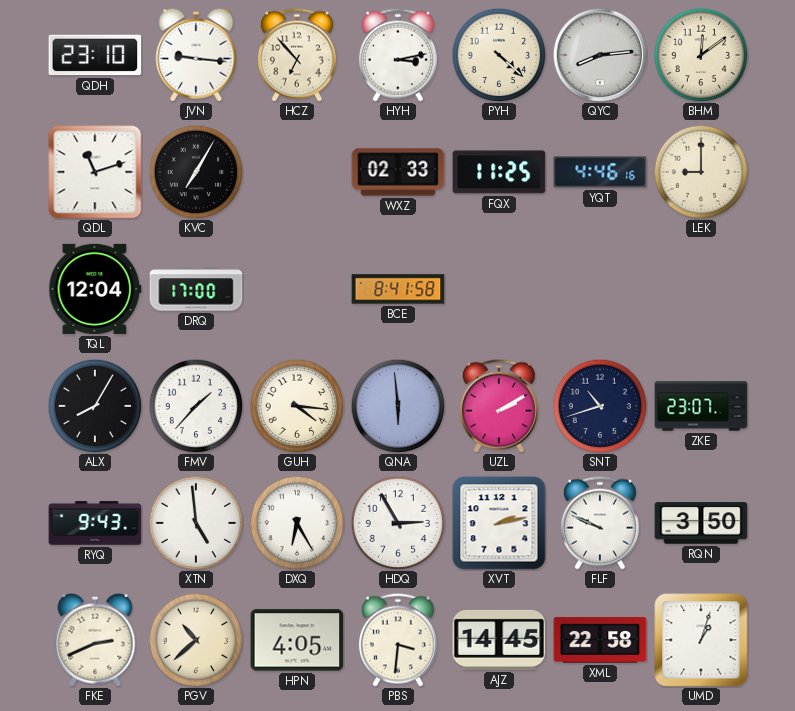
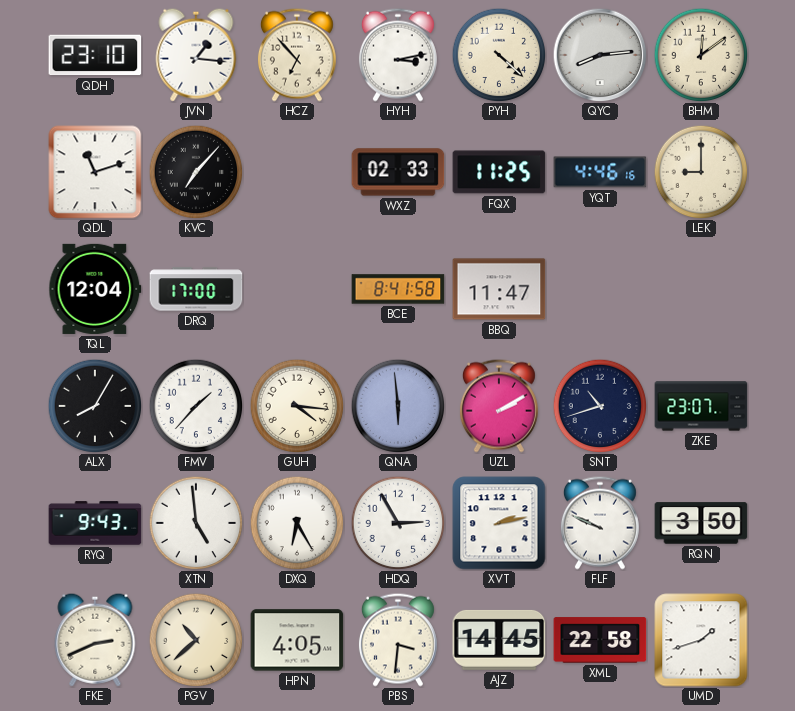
JVN: 9:16 -> 1:16
KVC: 7:05 -> 7:07
BBQ: none -> 11:47
UMD: 1:03 -> 1:42
